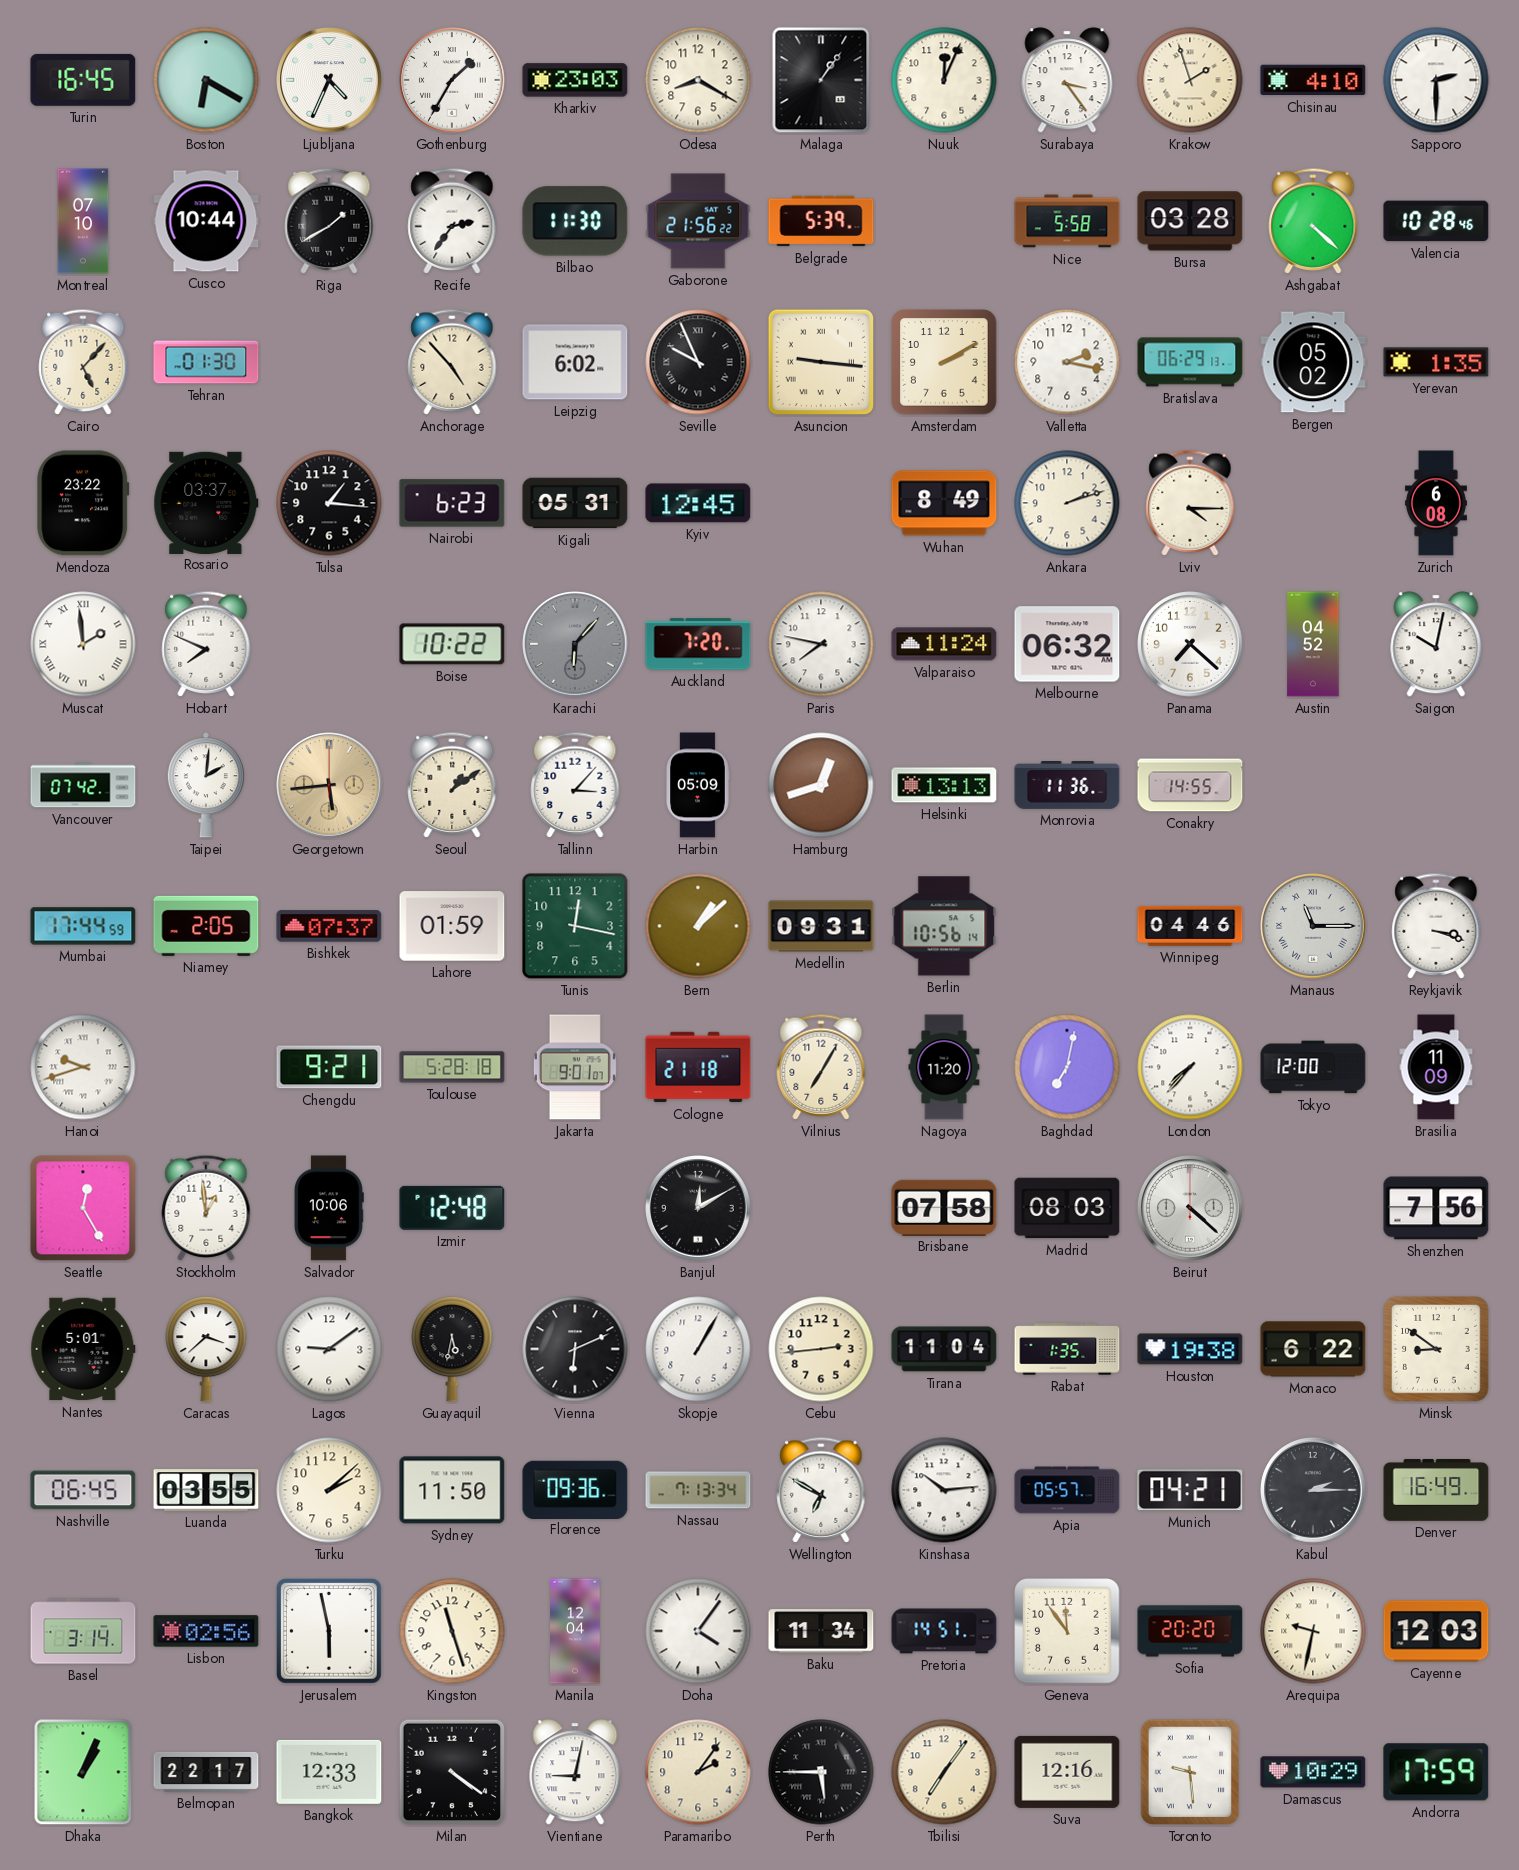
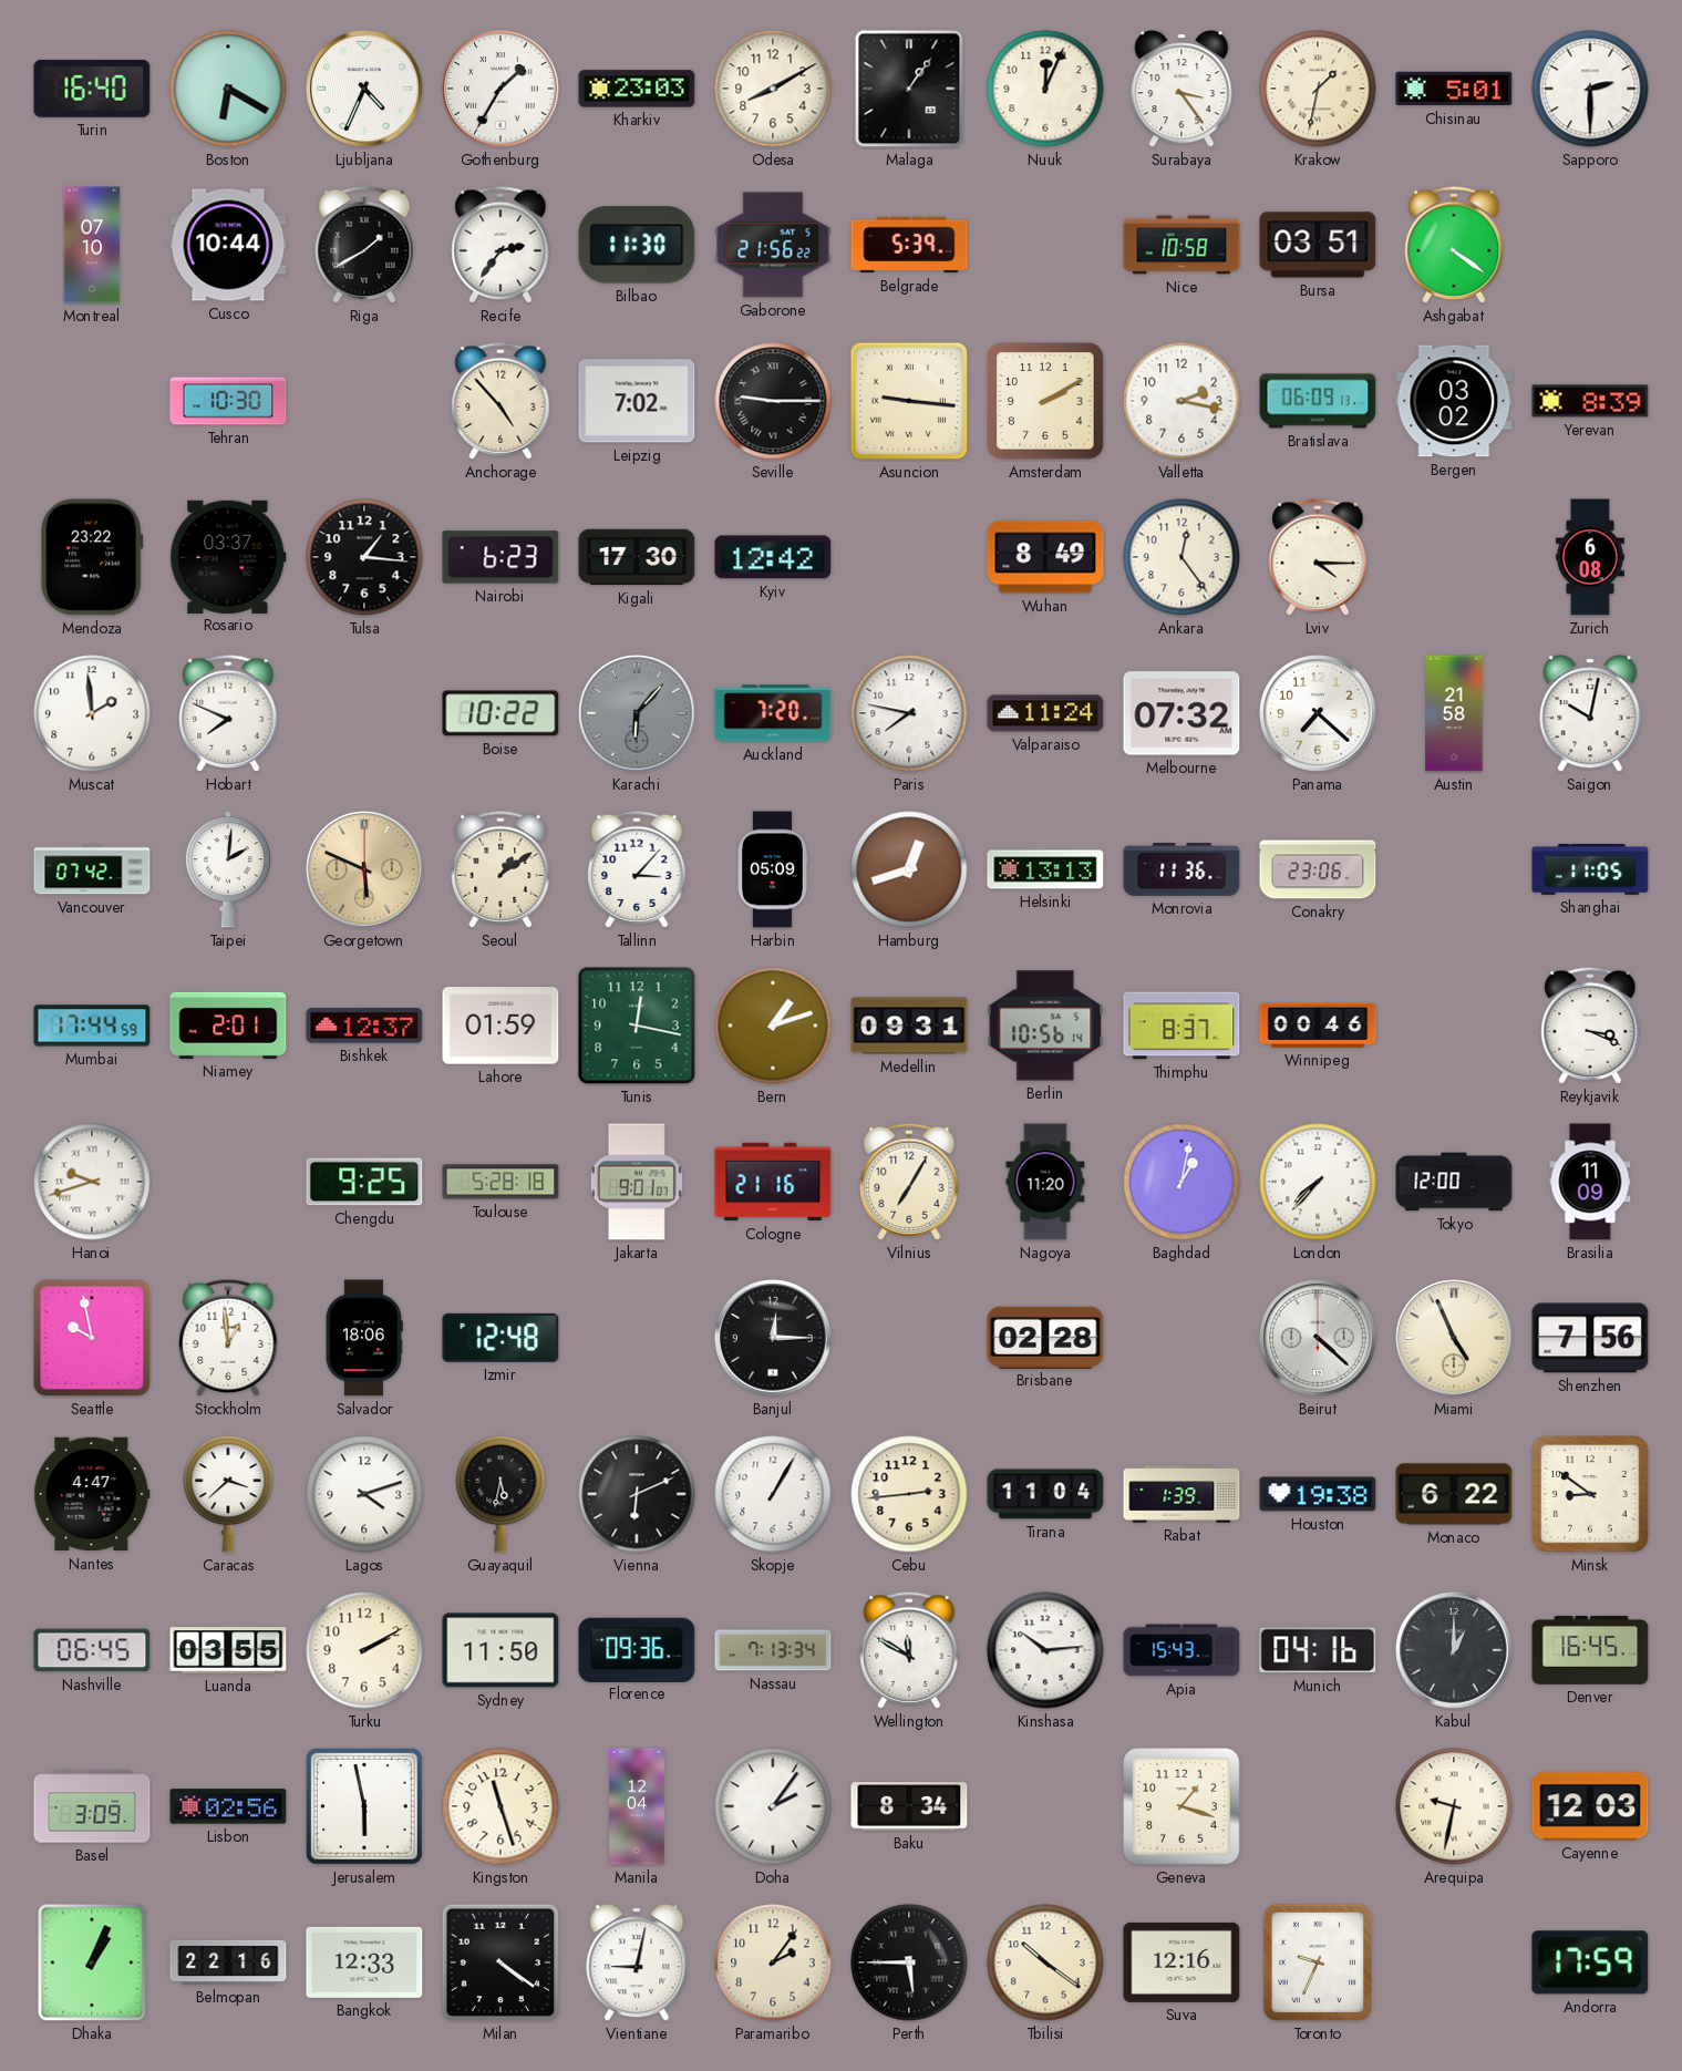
Turin: 16:45 -> 16:40
Odesa: 8:20 -> 8:10
Krakow: 1:57 -> 1:32
Chisinau: 4:10 -> 5:01
Nice: 5:58 -> 10:58
Bursa: 03:28 -> 03:51
Ashgabat: 4:22 -> 4:21
Valencia: 10:28 -> none
Cairo: 5:07 -> none
Tehran: 01:30 -> 10:30
Leipzig: 6:02 -> 7:02
Seville: 9:56 -> 9:15
Bratislava: 06:29 -> 06:09
Bergen: 05:02 -> 03:02
Yerevan: 1:35 -> 8:39
Kigali: 05:31 -> 17:30
Kyiv: 12:45 -> 12:42
Ankara: 2:12 -> 12:24
Muscat numerals: Roman -> Arabic
Melbourne: 06:32 -> 07:32
Austin: 04:52 -> 21:58
Georgetown: 5:44 -> 5:49
Conakry: 14:55 -> 23:06
Shanghai: none -> 11:05
Niamey: 2:05 -> 2:01
Bishkek: 07:37 -> 12:37
Bern: 1:08 -> 1:12
Thimphu: none -> 8:37
Winnipeg: 04:46 -> 00:46
Manaus: 11:15 -> none
Reykjavik: 3:18 -> 3:19
Chengdu: 9:21 -> 9:25
Cologne: 21:18 -> 21:16
Baghdad: 7:02 -> 1:02
Seattle: 12:25 -> 9:58
Salvador: 10:06 -> 18:06
Banjul: 12:10 -> 12:15
Brisbane: 07:58 -> 02:28
Madrid: 08:03 -> none
Miami: none -> 4:56
Nantes: 5:01 -> 4:47
Lagos: 9:09 -> 4:12
Rabat: 1:35 -> 1:39
Turku: 2:08 -> 2:10
Wellington: 6:50 -> 11:50
Apia: 05:57 -> 15:43
Munich: 04:21 -> 04:16
Kabul: 2:15 -> 1:00
Denver: 16:49 -> 16:45
Basel: 3:14 -> 3:09
Doha: 4:06 -> 2:06
Baku: 11:34 -> 8:34
Pretoria: 14:51 -> none
Geneva: 11:54 -> 1:18
Sofia: 20:20 -> none
Belmopan: 22:17 -> 22:16
Tbilisi: 7:06 -> 10:21
Toronto: 9:29 -> 9:34
Damascus: 10:29 -> none
